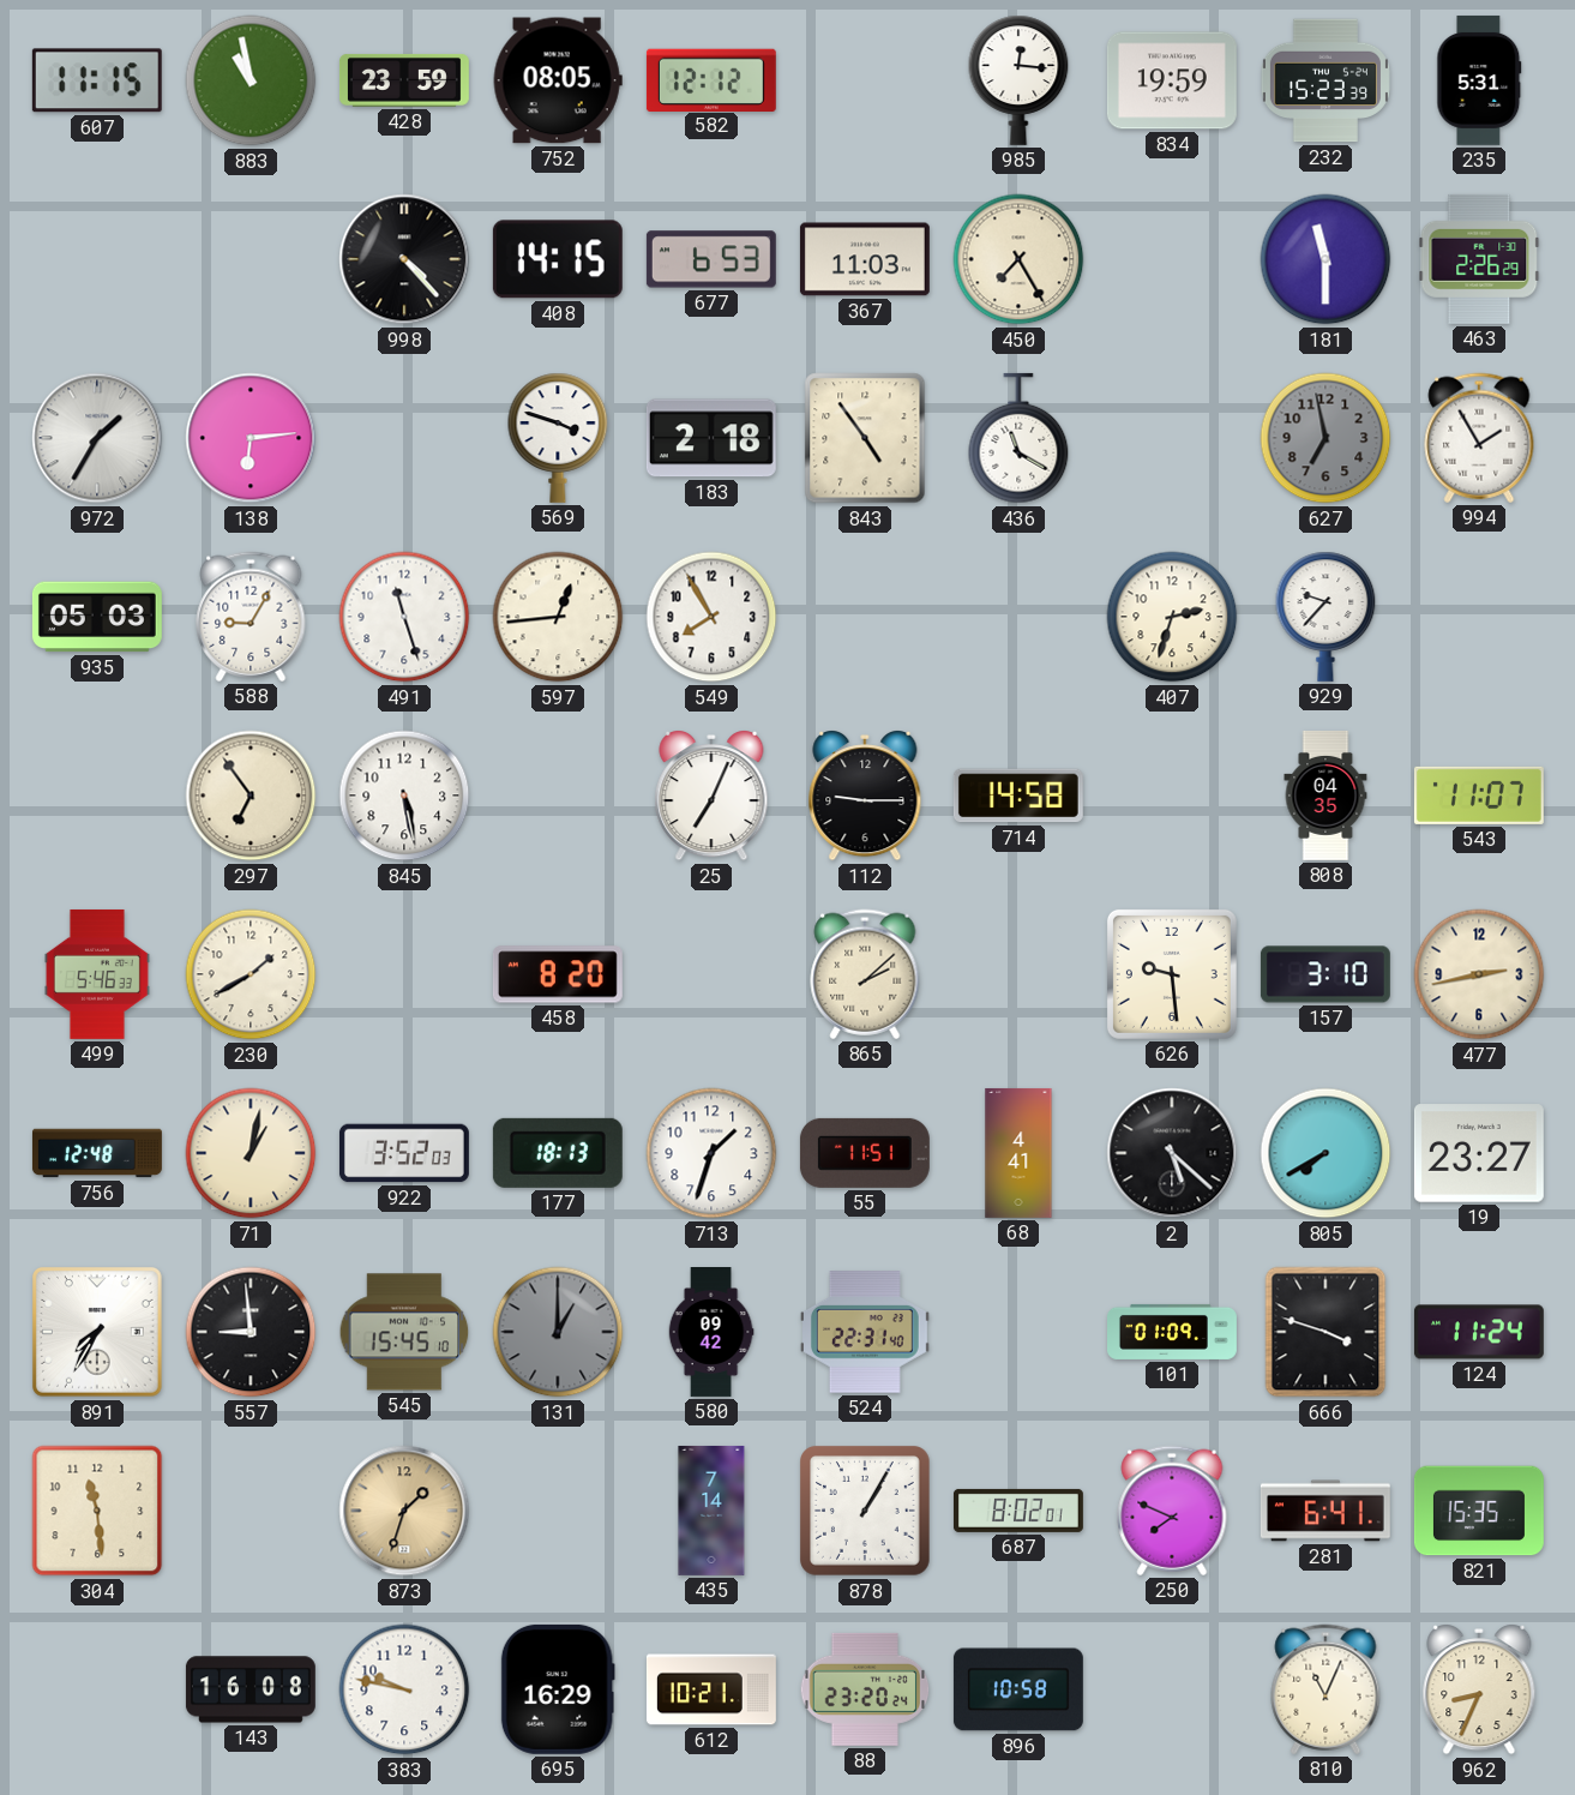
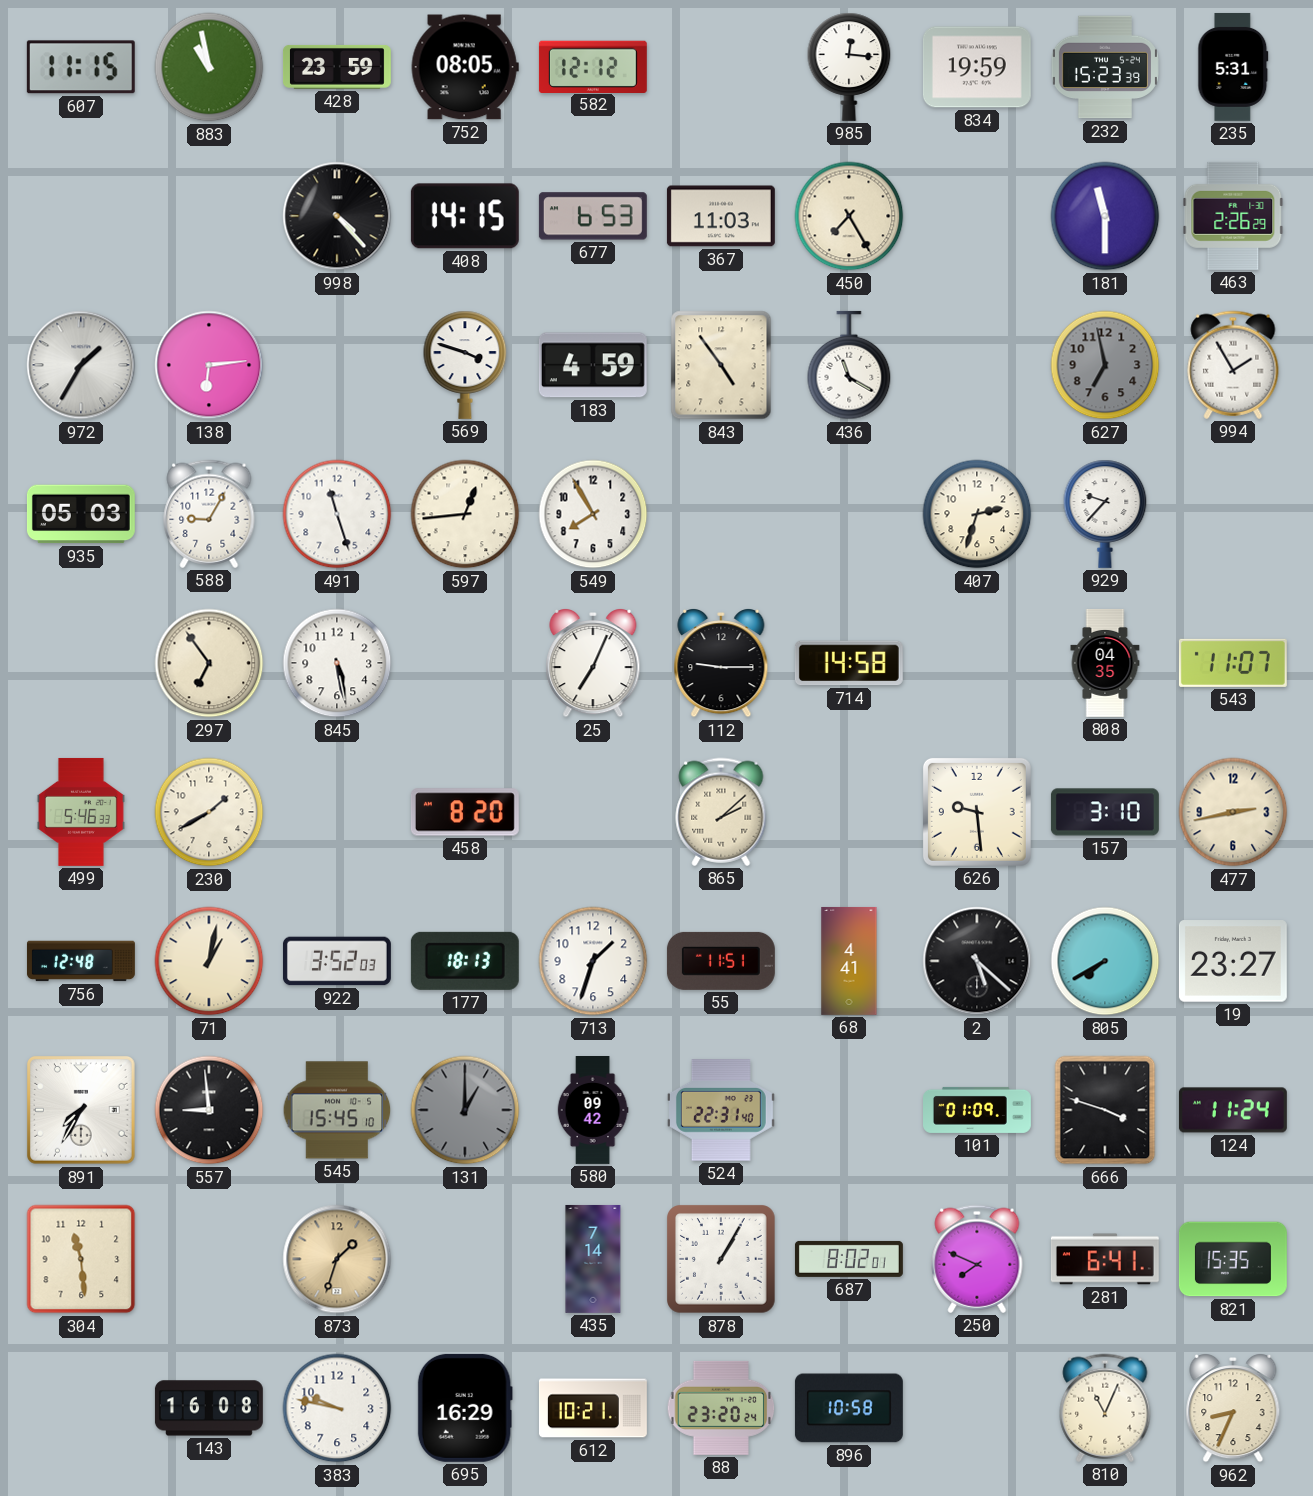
183: 2:18 -> 4:59
